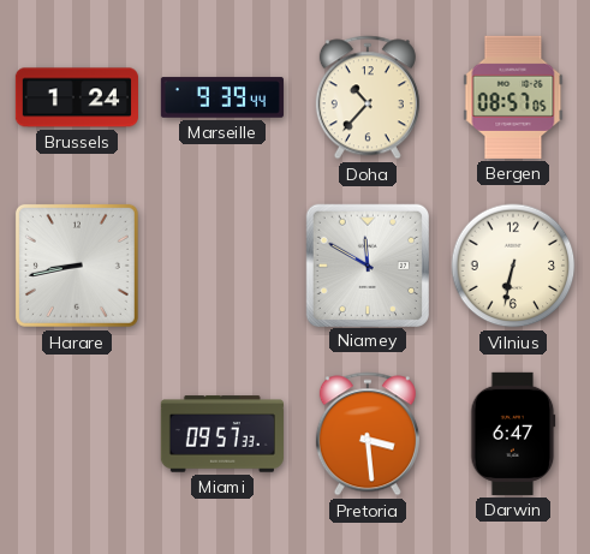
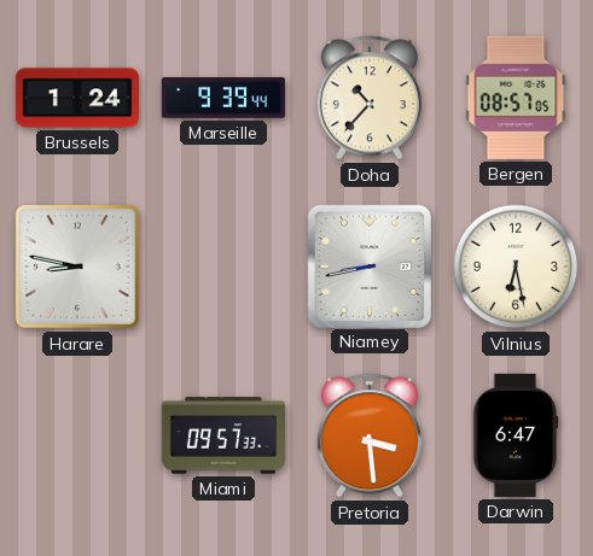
Harare: 8:43 -> 8:47
Niamey: 11:50 -> 8:43
Vilnius: 6:32 -> 6:28
